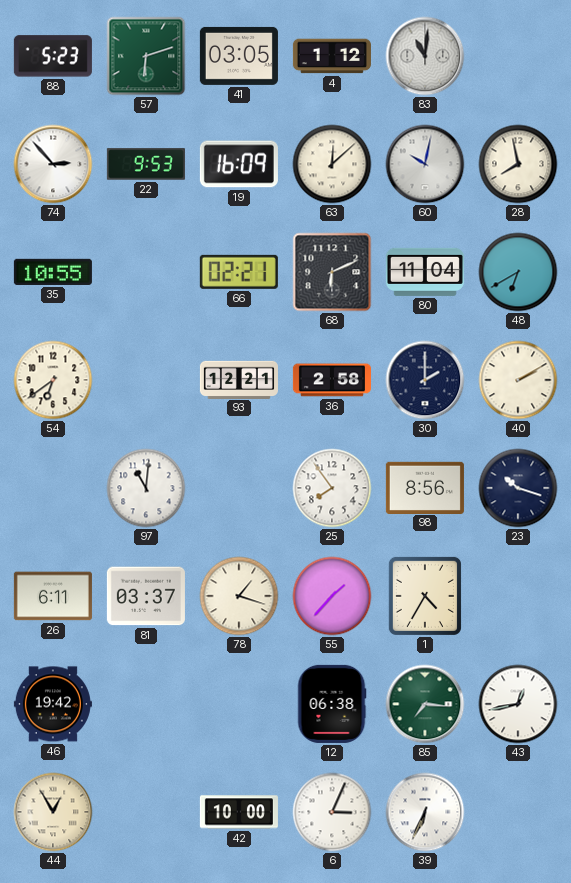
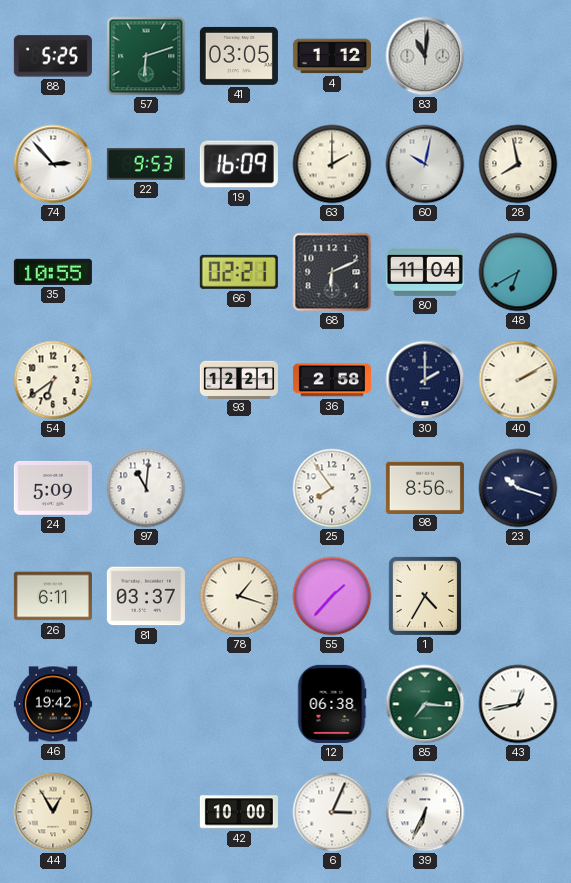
88: 5:23 -> 5:25
63: 12:08 -> 2:00
24: none -> 5:09
